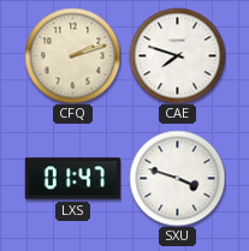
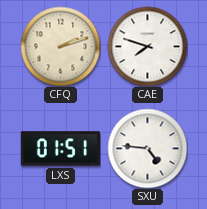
LXS: 01:47 -> 01:51
SXU: 3:48 -> 4:46
